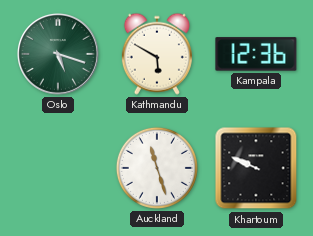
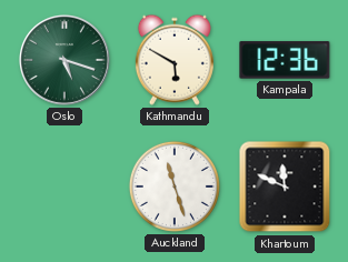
Khartoum: 9:49 -> 11:49
